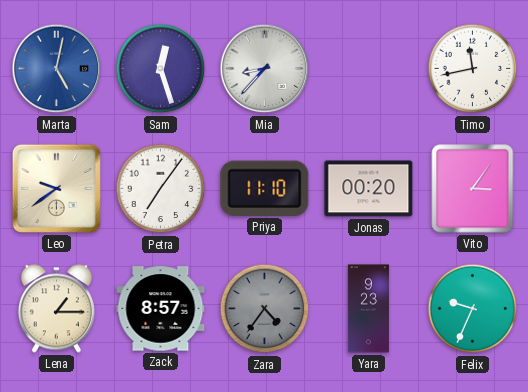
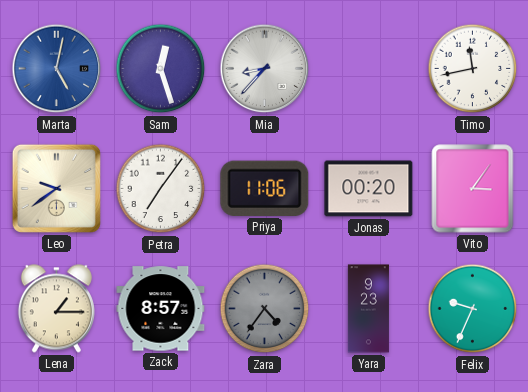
Priya: 11:10 -> 11:06
